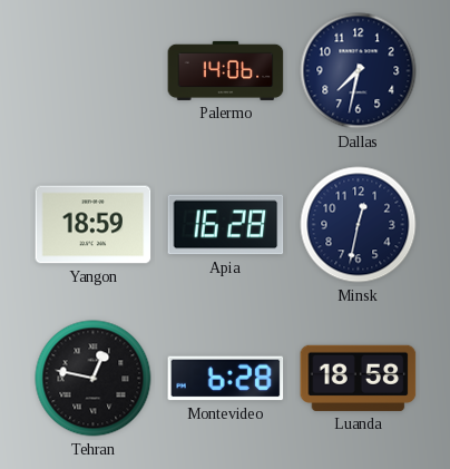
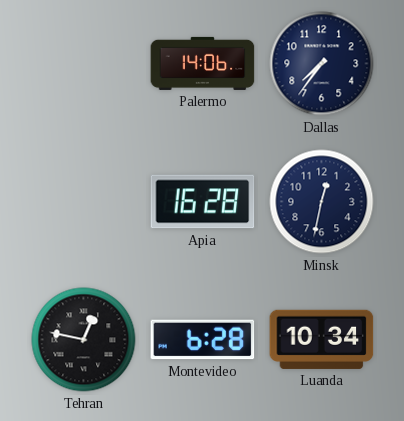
Dallas: 7:32 -> 7:36
Yangon: 18:59 -> none
Luanda: 18:58 -> 10:34
